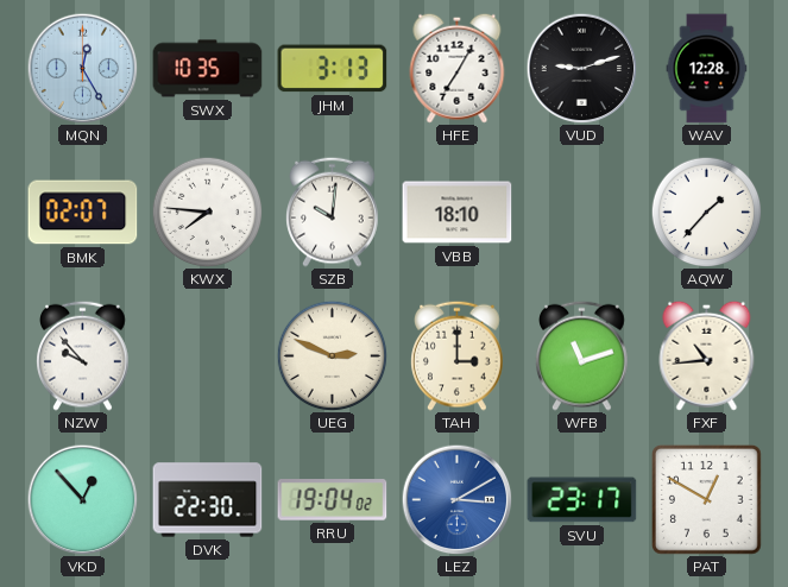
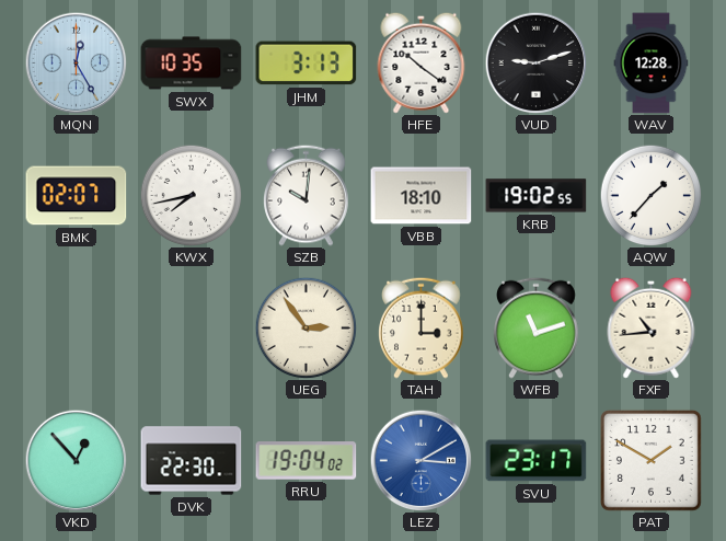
HFE: 7:05 -> 10:21
KWX: 7:46 -> 7:43
KRB: none -> 19:02
NZW: 9:53 -> none
UEG: 2:49 -> 2:54
PAT: 12:50 -> 1:50
